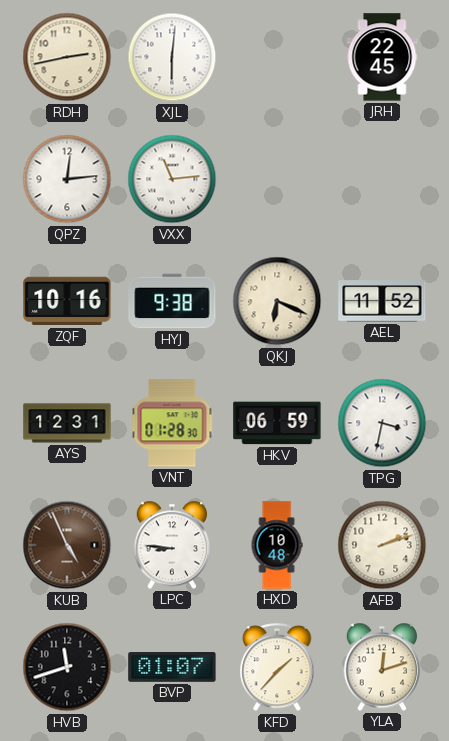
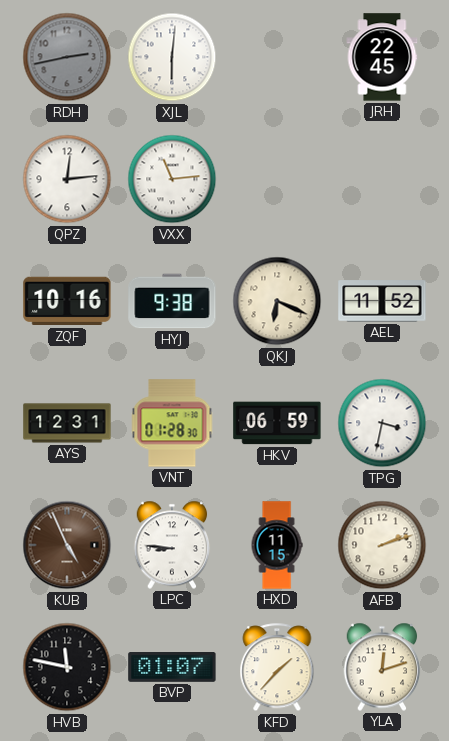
RDH dial: cream -> grey
HXD: 10:48 -> 11:15
HVB: 11:42 -> 11:47
